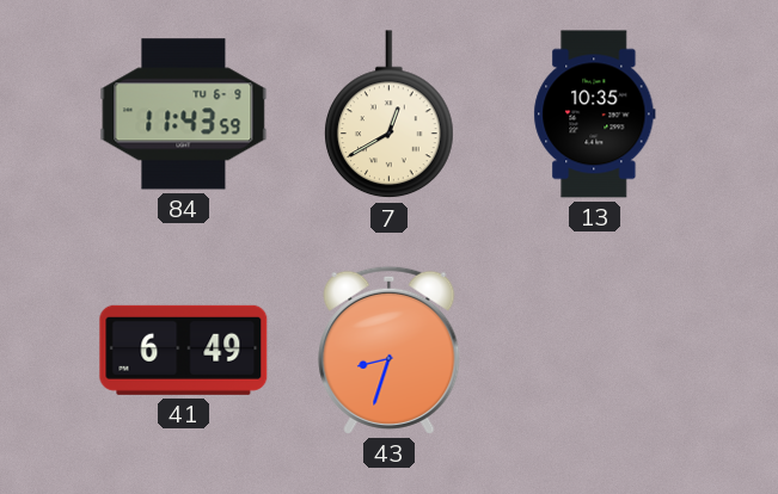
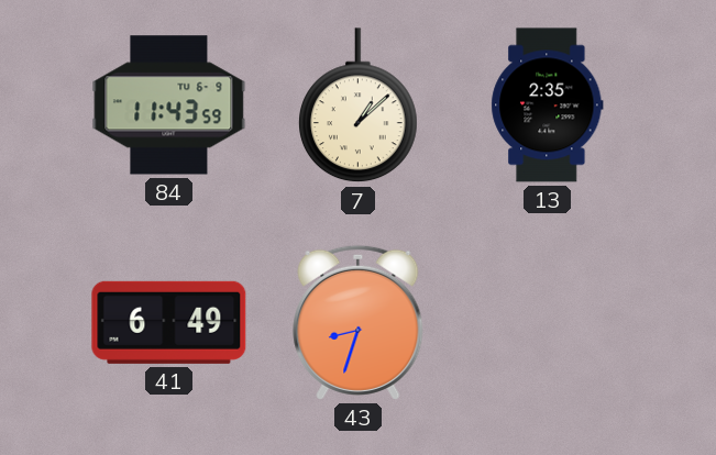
7: 12:40 -> 1:08
13: 10:35 -> 2:35
